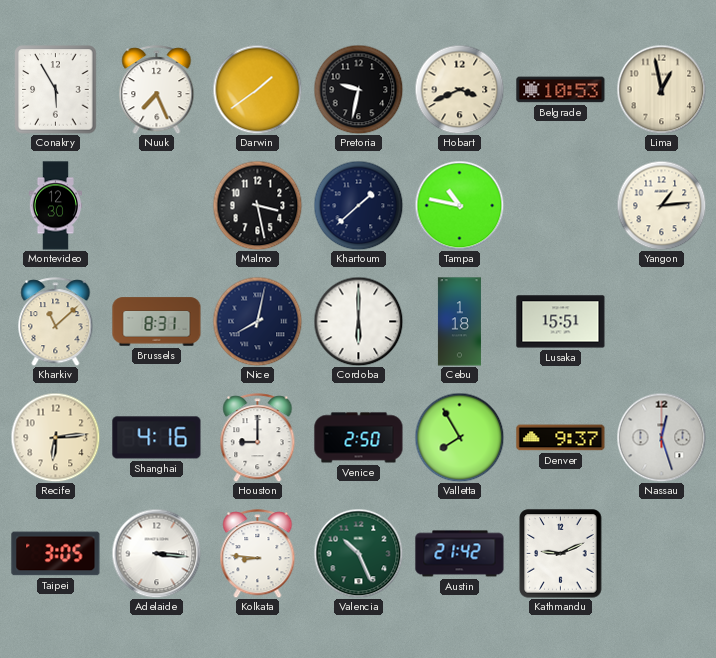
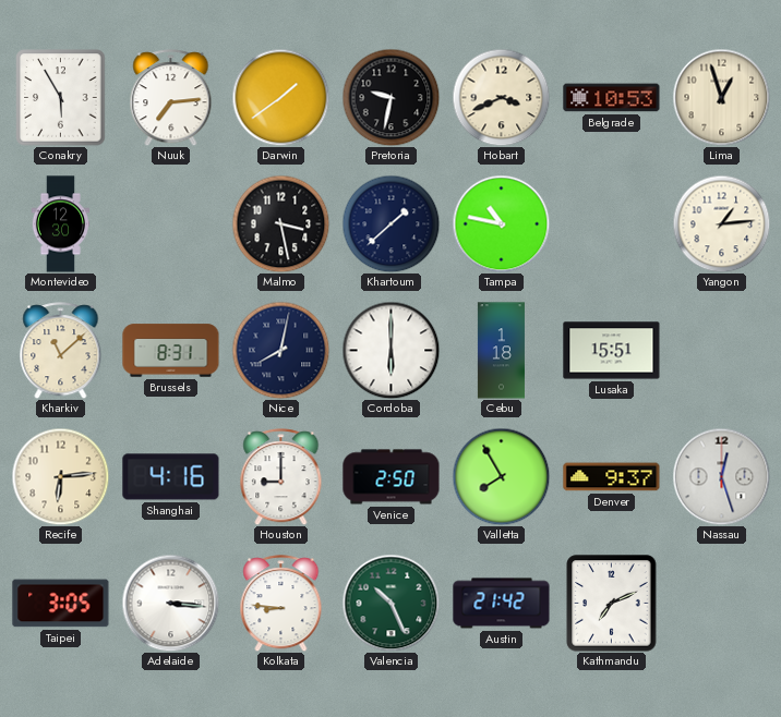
Nuuk: 7:26 -> 7:14
Lima: 12:58 -> 12:57
Kathmandu: 9:11 -> 7:11
